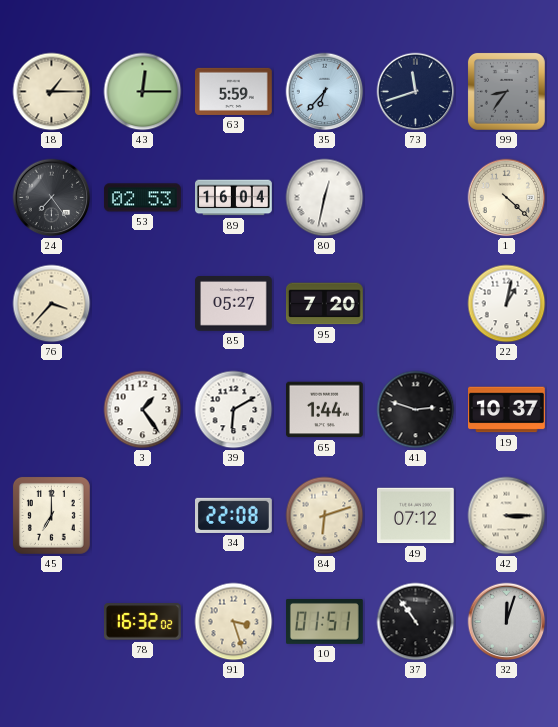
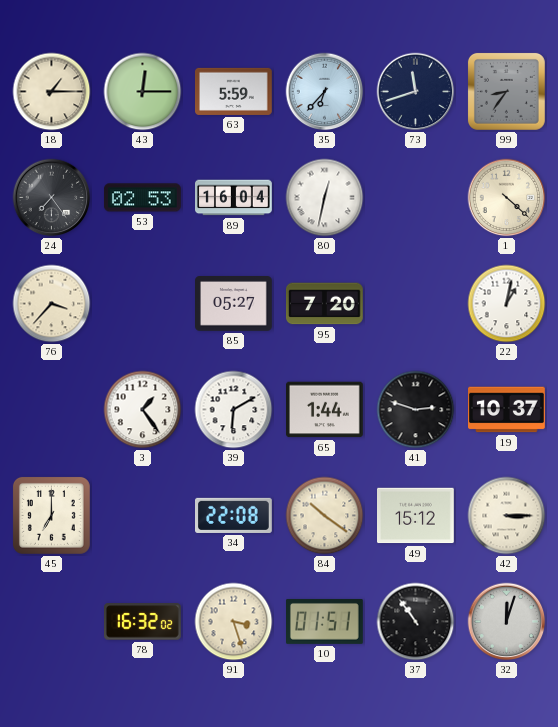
84: 6:12 -> 10:21
49: 07:12 -> 15:12
